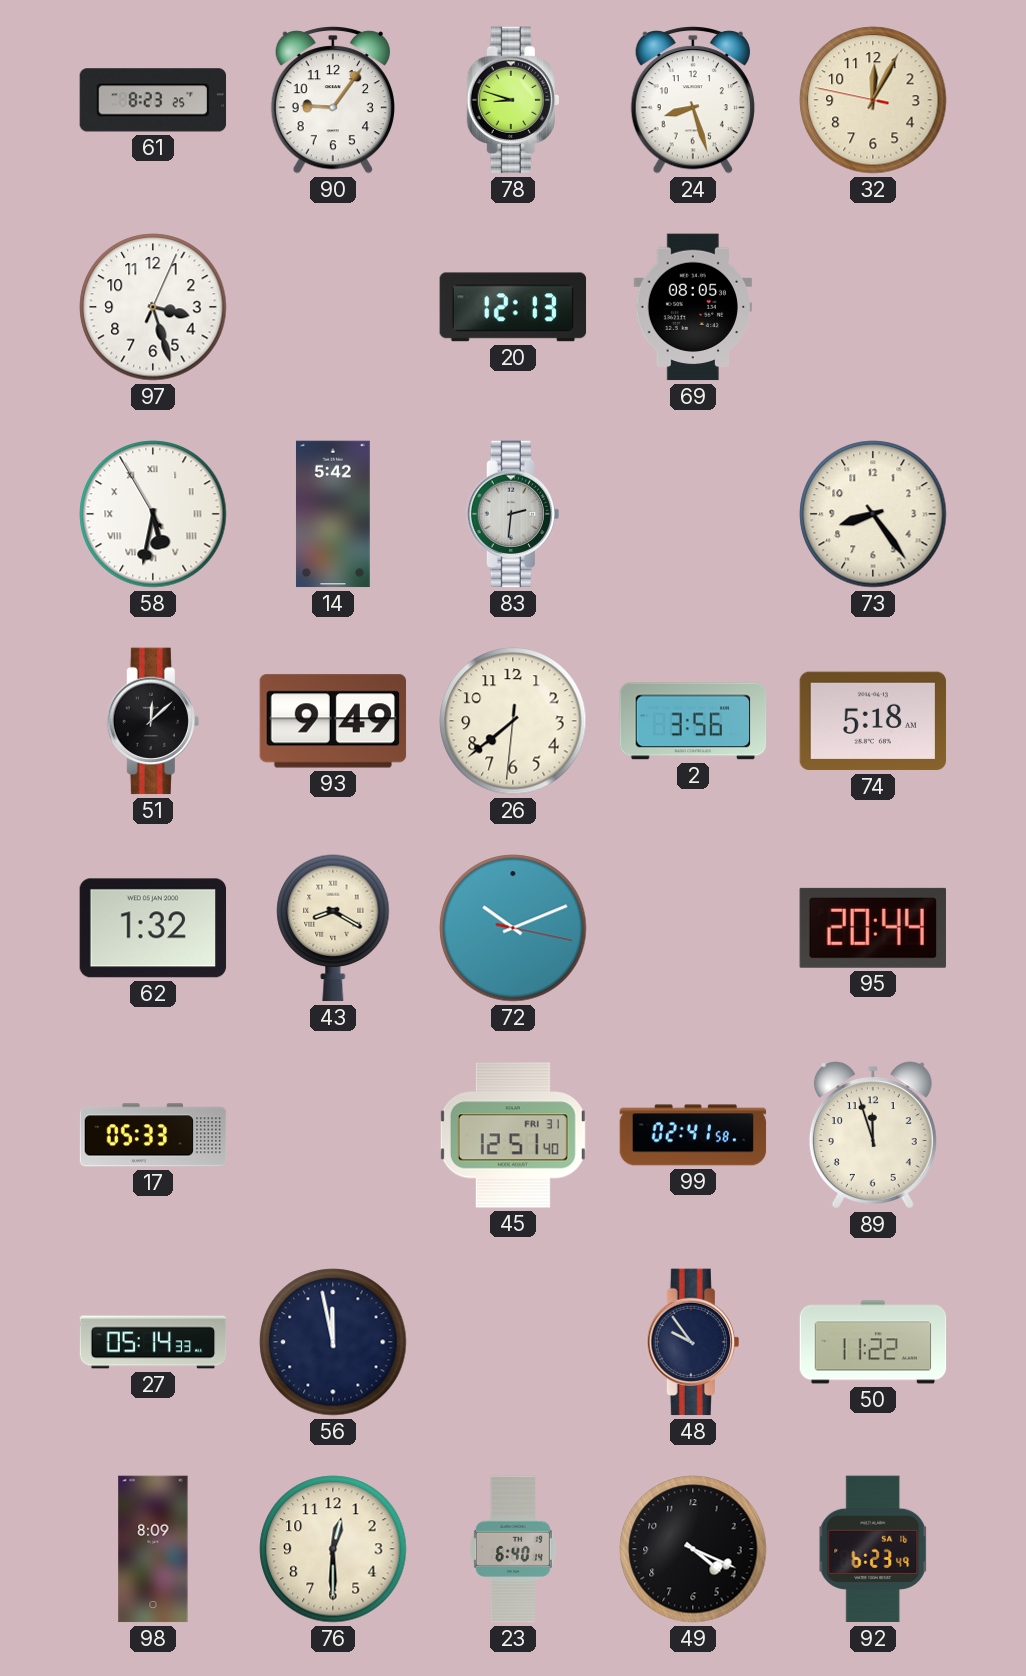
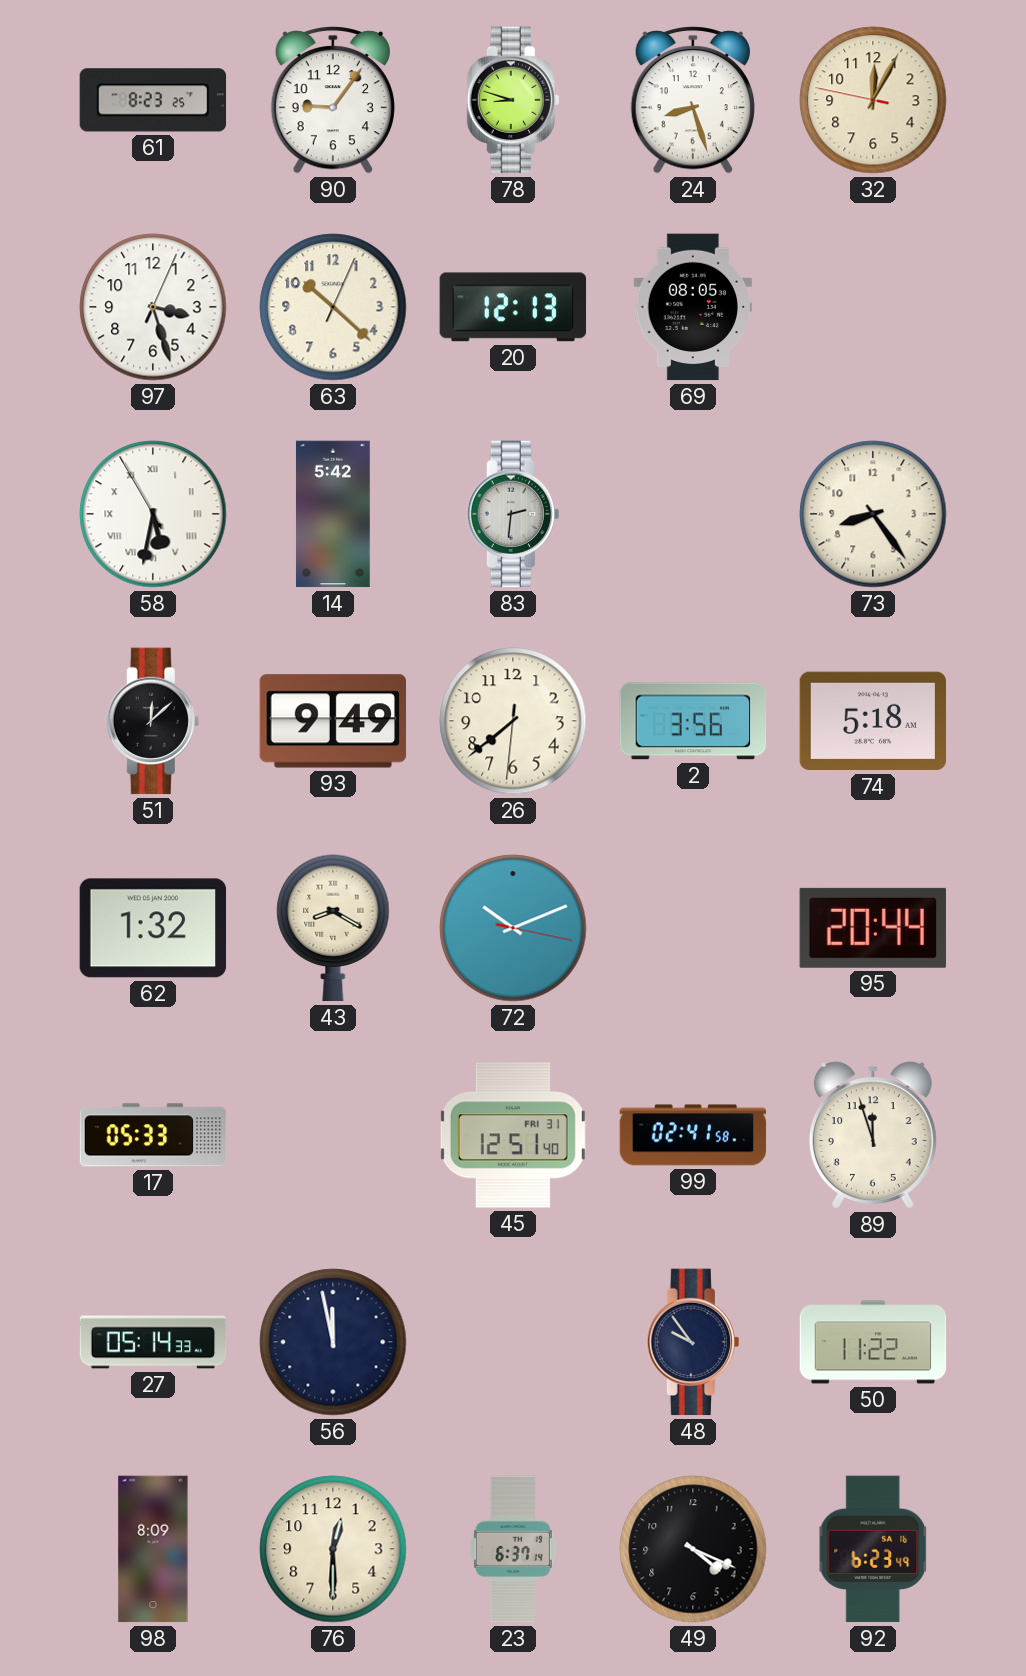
63: none -> 10:22
23: 6:40 -> 6:37
